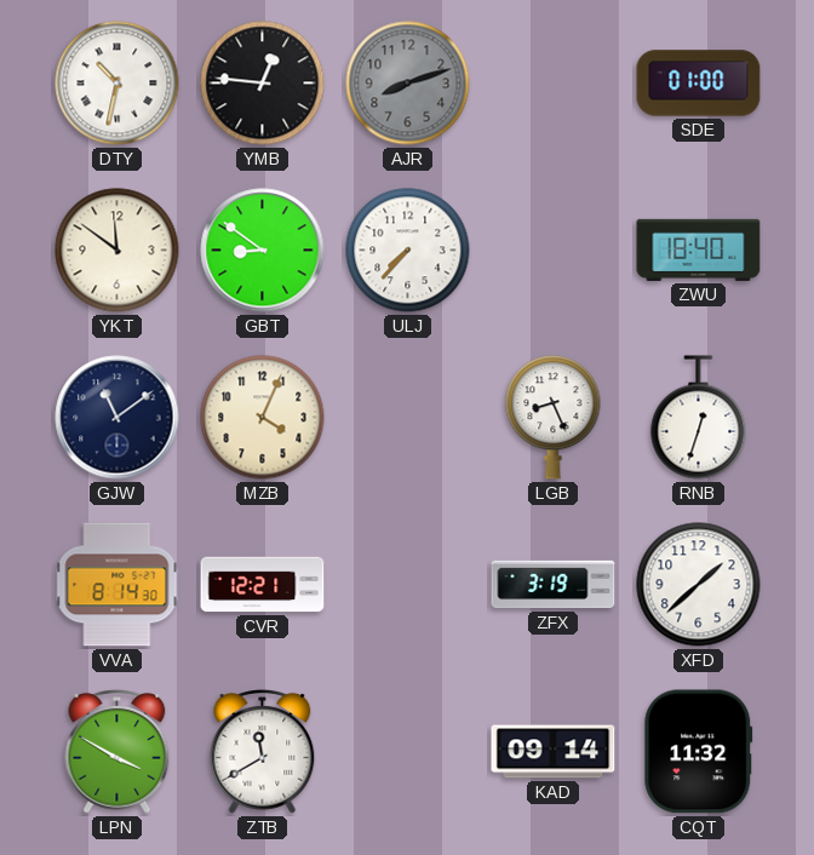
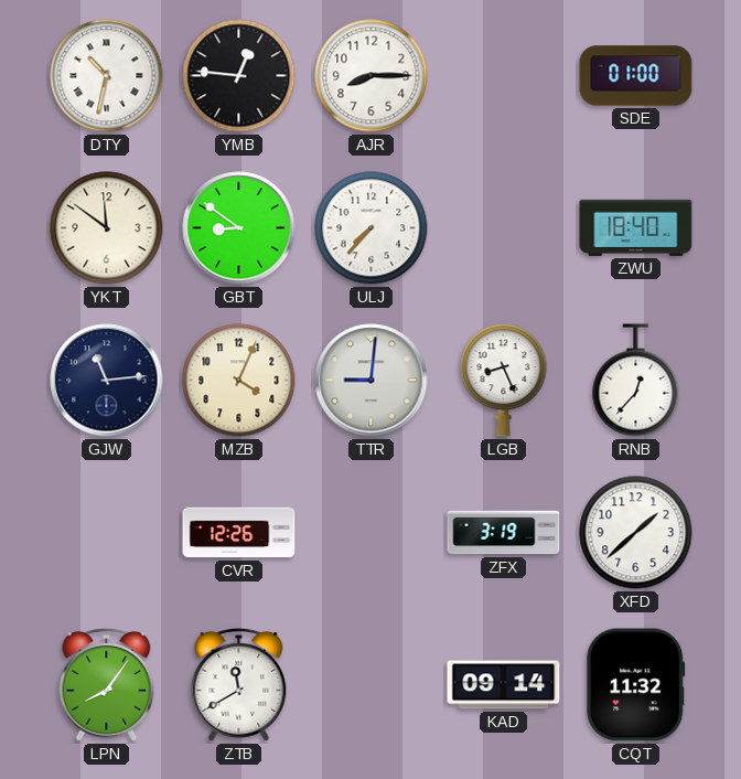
AJR: 8:12 -> 8:15
AJR dial: grey -> white
GJW: 11:09 -> 11:14
TTR: none -> 9:01
RNB: 12:33 -> 12:37
VVA: 8:14 -> none
CVR: 12:21 -> 12:26
LPN: 3:50 -> 8:06
